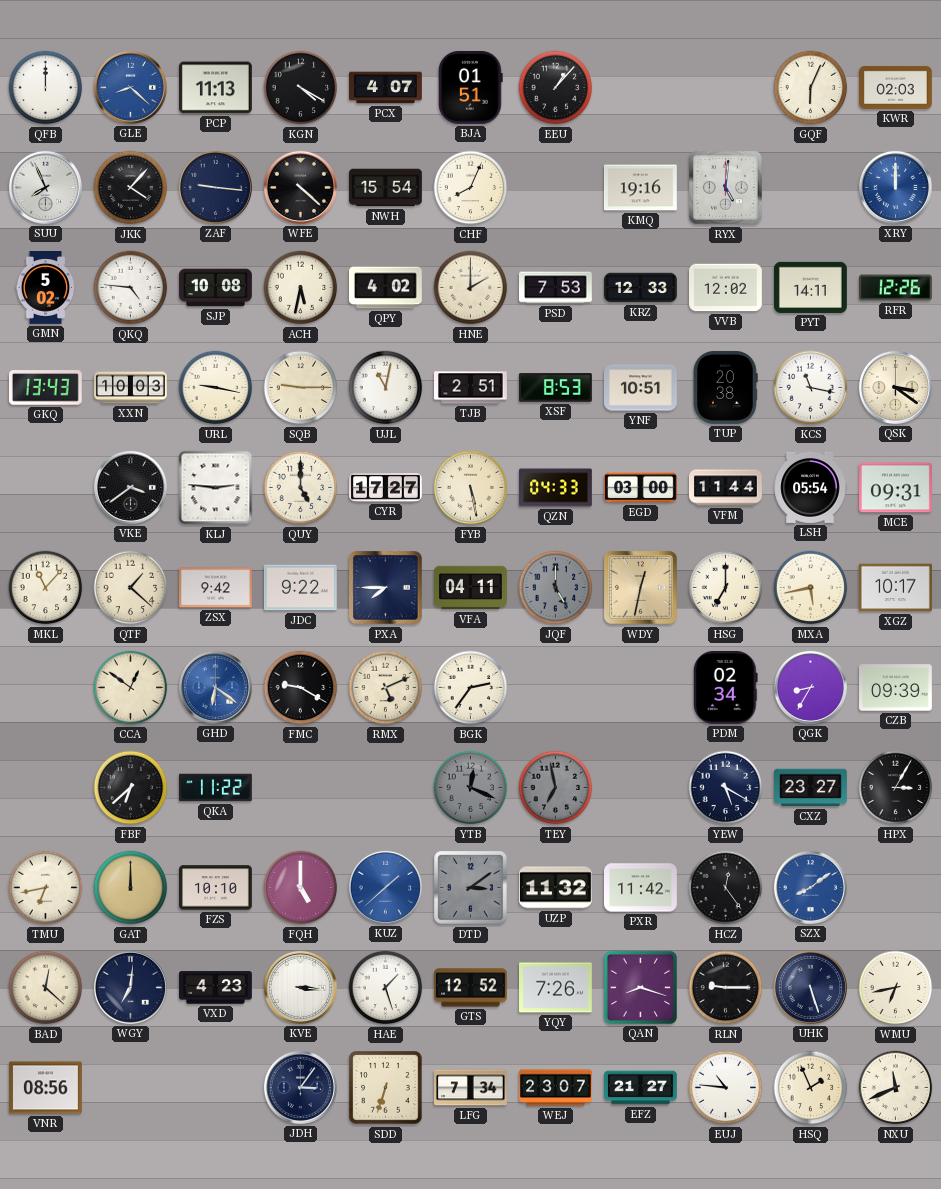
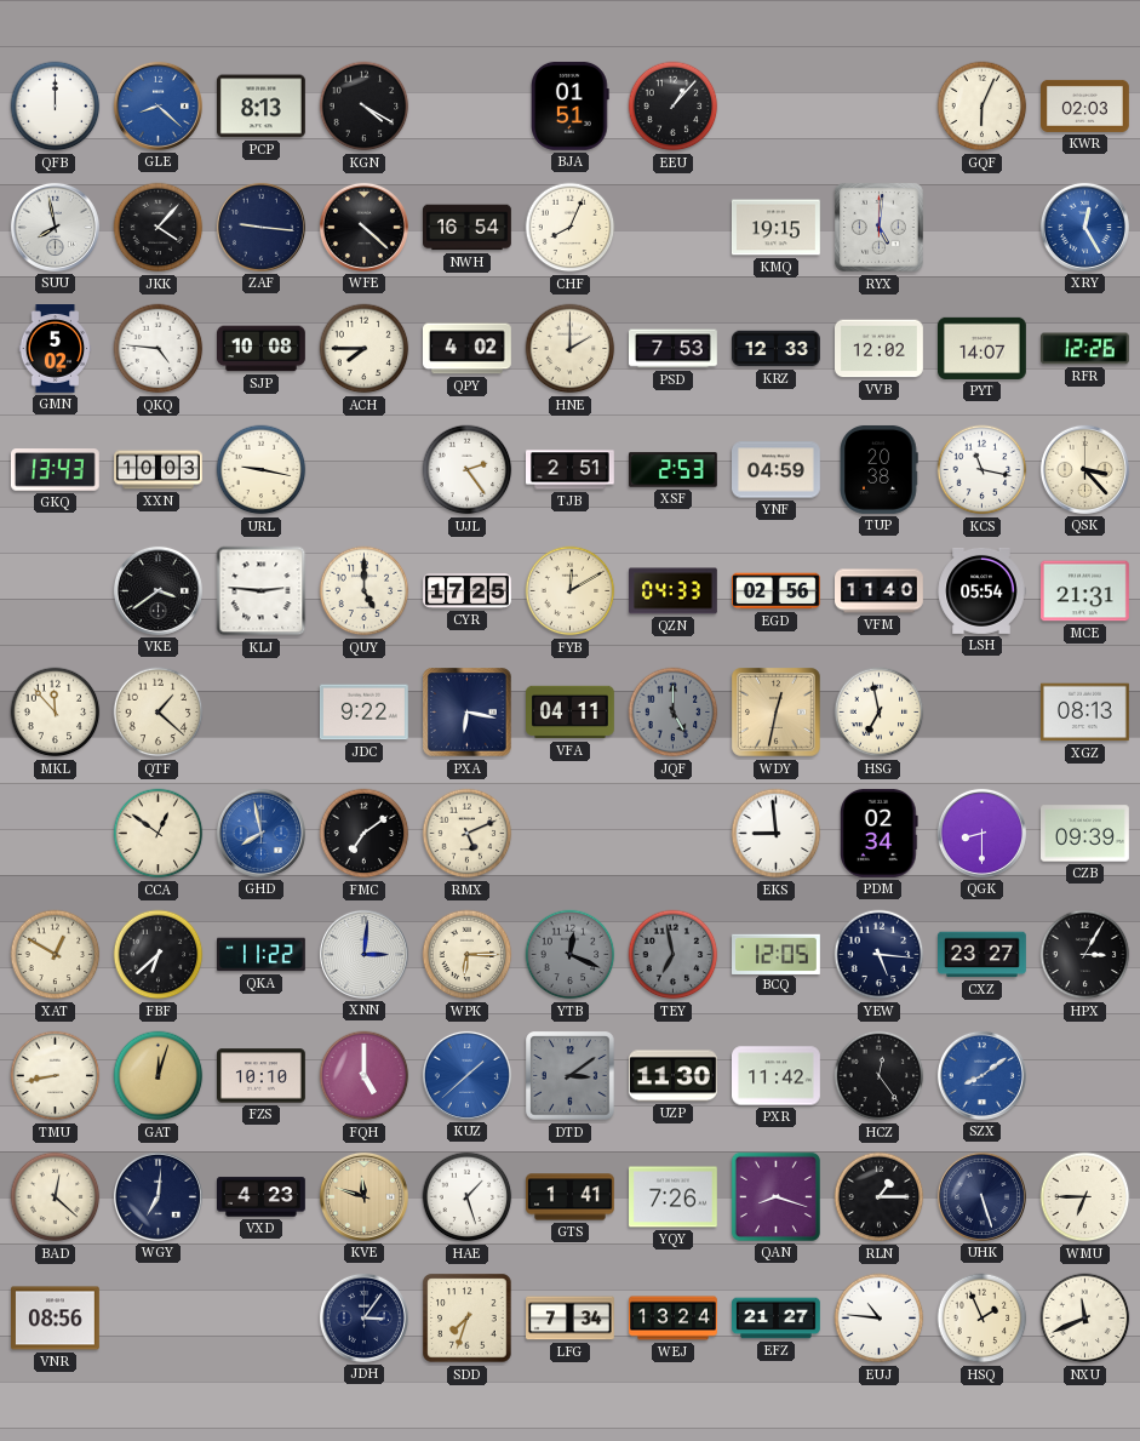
PCP: 11:13 -> 8:13
PCX: 4:07 -> none
SUU: 7:56 -> 7:58
NWH: 15:54 -> 16:54
KMQ: 19:16 -> 19:15
XRY: 12:00 -> 12:25
ACH: 5:32 -> 7:45
PYT: 14:11 -> 14:07
SQB: 9:15 -> none
UJL: 11:02 -> 2:24
XSF: 8:53 -> 2:53
YNF: 10:51 -> 04:59
QSK: 3:21 -> 3:23
CYR: 17:27 -> 17:25
FYB: 5:28 -> 12:10
EGD: 03:00 -> 02:56
VFM: 11:44 -> 11:40
MCE: 09:31 -> 21:31
MKL: 11:07 -> 11:53
ZSX: 9:42 -> none
PXA: 7:45 -> 6:17
HSG: 7:00 -> 6:58
MXA: 5:43 -> none
XGZ: 10:17 -> 08:13
GHD: 6:21 -> 7:58
FMC: 9:20 -> 7:09
BGK: 2:36 -> none
EKS: none -> 8:59
QGK: 8:35 -> 8:30
XAT: none -> 12:50
XNN: none -> 3:01
WPK: none -> 6:15
BCQ: none -> 12:05
YEW: 5:20 -> 5:16
TMU: 6:43 -> 8:43
GAT: 12:00 -> 12:03
UZP: 11:32 -> 11:30
KVE: 3:16 -> 11:48
KVE dial: white -> champagne
GTS: 12:52 -> 1:41
RLN: 9:15 -> 1:15
WMU: 6:43 -> 6:45
SDD: 6:33 -> 7:33
WEJ: 23:07 -> 13:24
